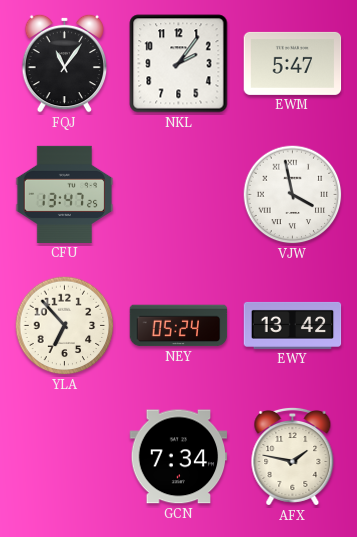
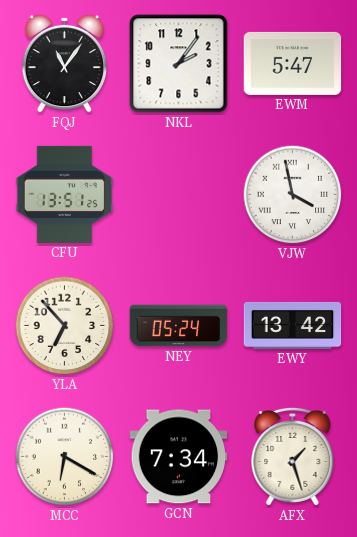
CFU: 13:47 -> 13:51
MCC: none -> 6:20
AFX: 1:47 -> 1:27
